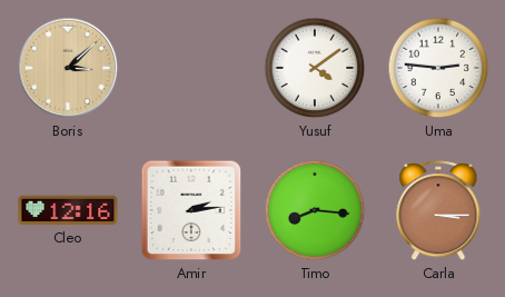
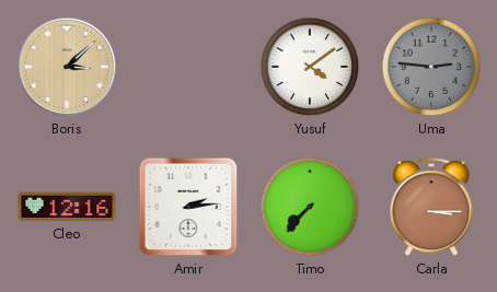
Uma dial: white -> grey
Timo: 8:16 -> 7:37
